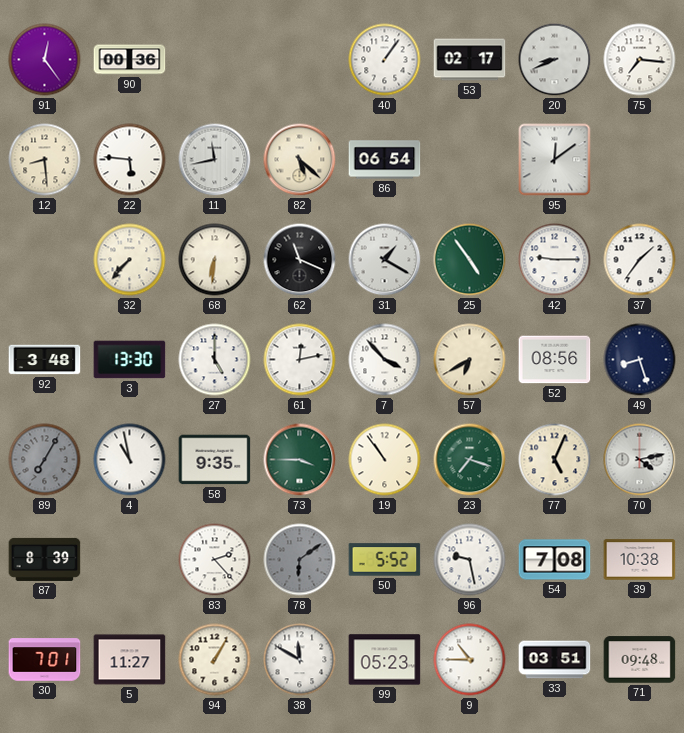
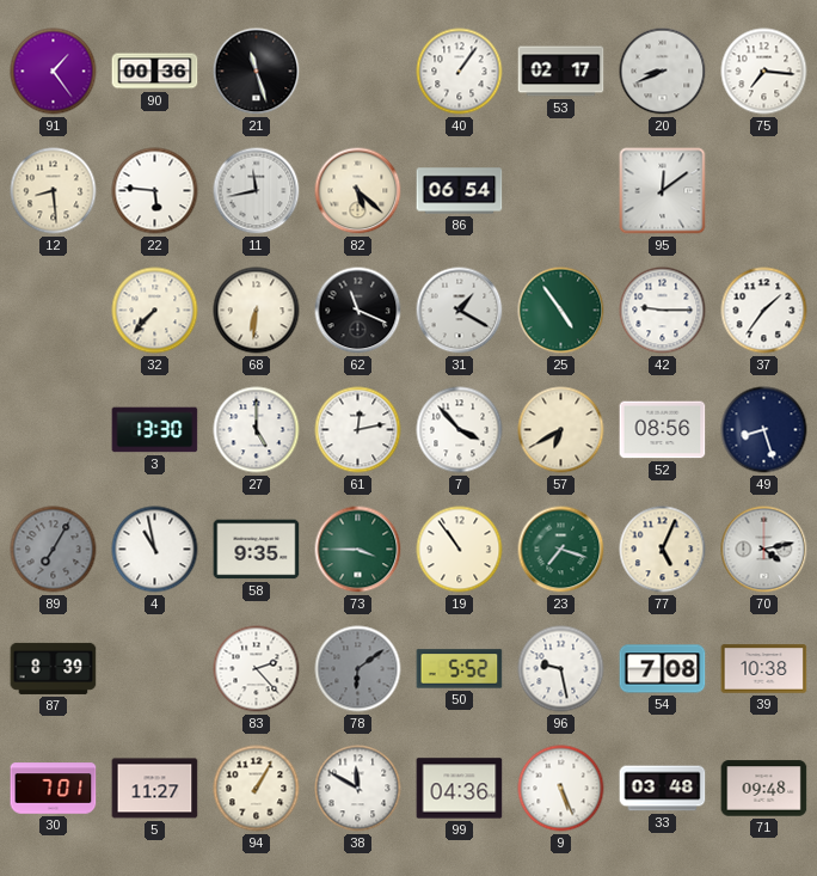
91: 12:24 -> 1:24
21: none -> 11:27
92: 3:48 -> none
99: 05:23 -> 04:36
9: 10:45 -> 5:26
33: 03:51 -> 03:48
